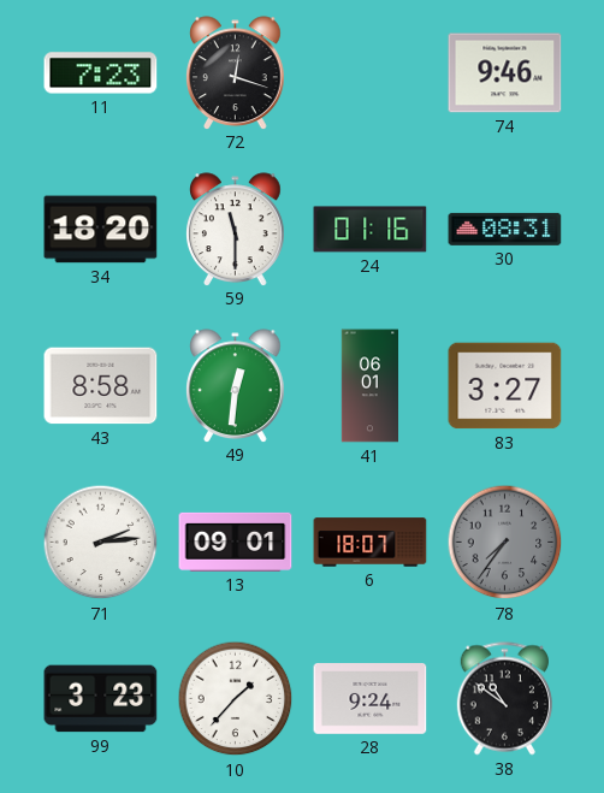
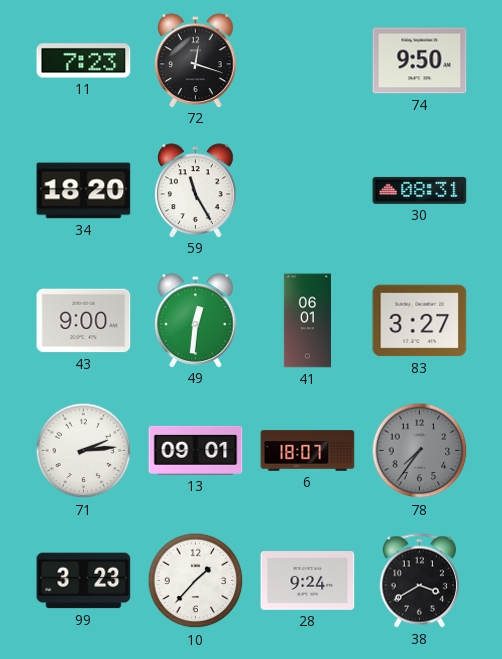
74: 9:46 -> 9:50
59: 11:30 -> 11:25
24: 01:16 -> none
43: 8:58 -> 9:00
38: 10:51 -> 3:40
